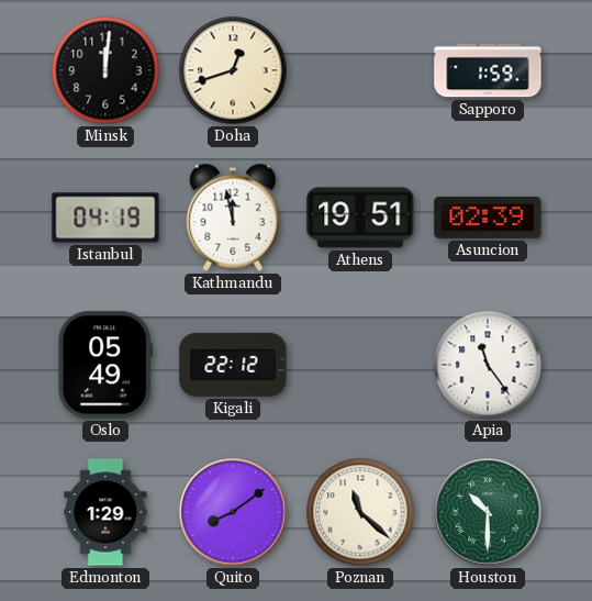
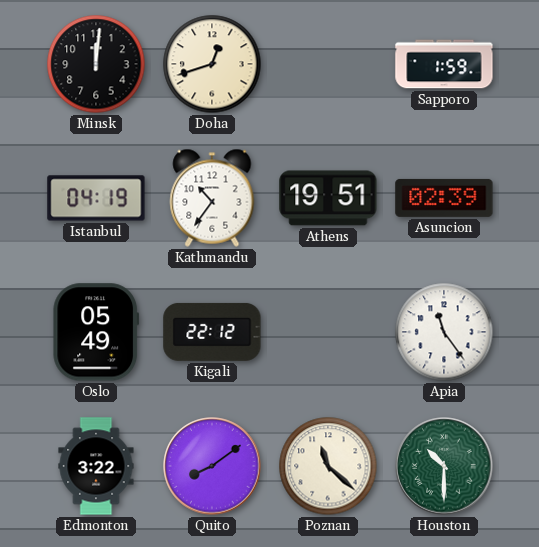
Kathmandu: 11:58 -> 10:36
Edmonton: 1:29 -> 3:22
